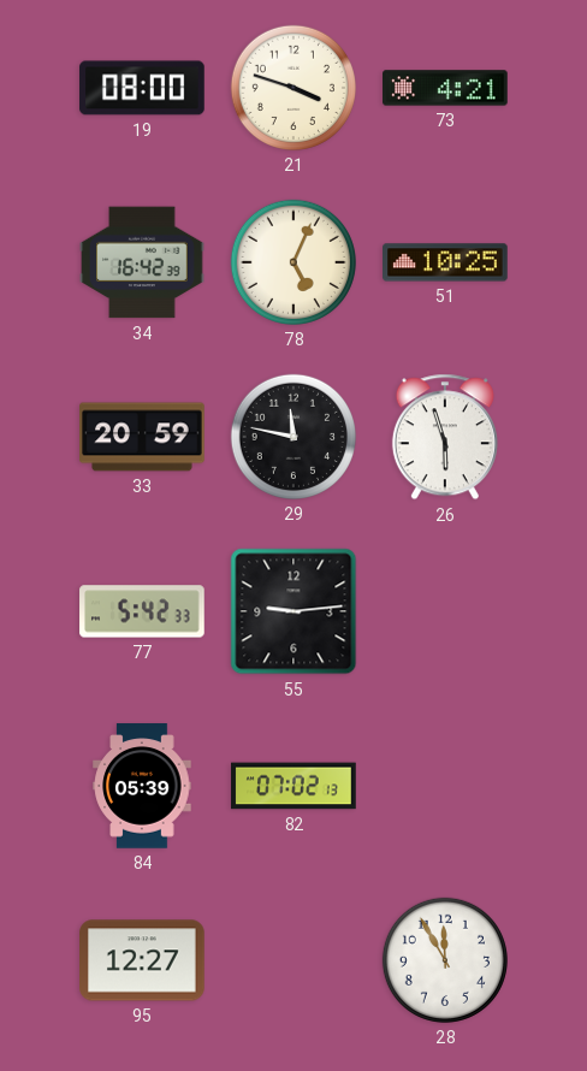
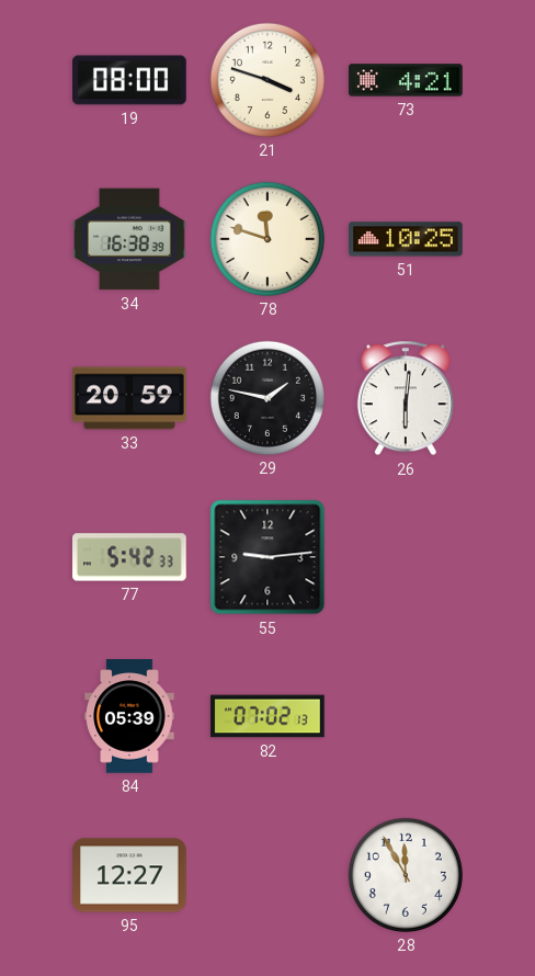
34: 16:42 -> 16:38
78: 5:04 -> 11:48
29: 11:47 -> 1:47
26: 5:57 -> 6:01
